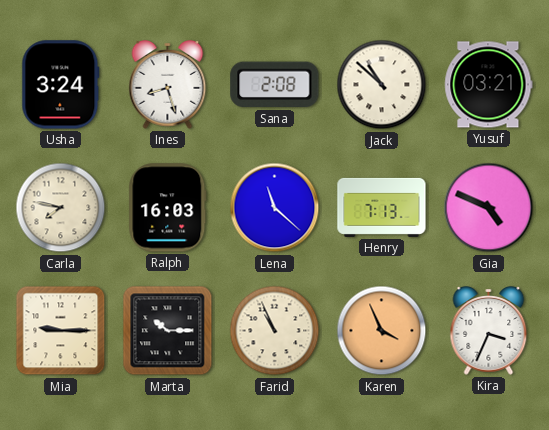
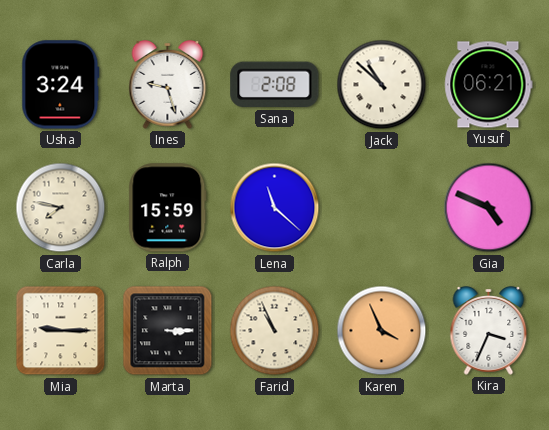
Ines: 8:27 -> 9:27
Yusuf: 03:21 -> 06:21
Ralph: 16:03 -> 15:59
Henry: 7:13 -> none
Marta: 10:15 -> 3:15
